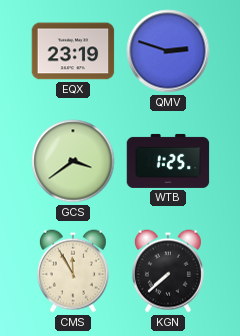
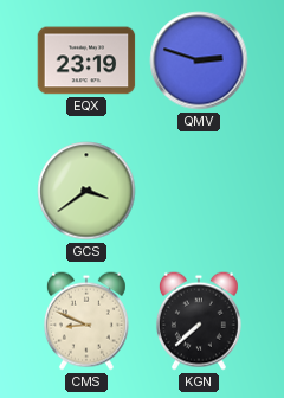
WTB: 1:25 -> none
CMS: 11:55 -> 8:49
